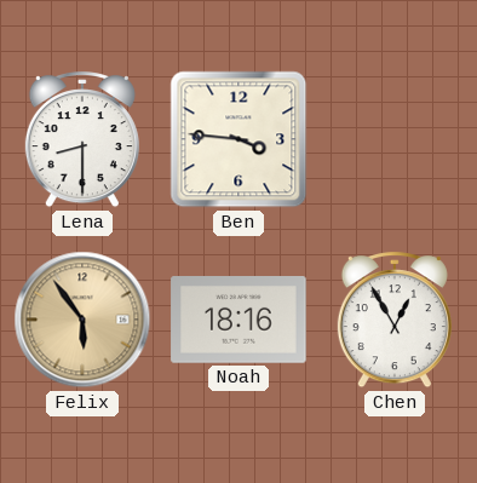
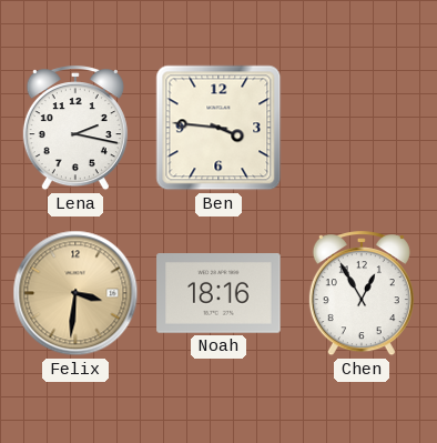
Lena: 8:30 -> 2:17
Felix: 5:54 -> 3:31
